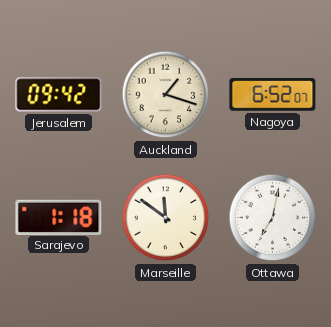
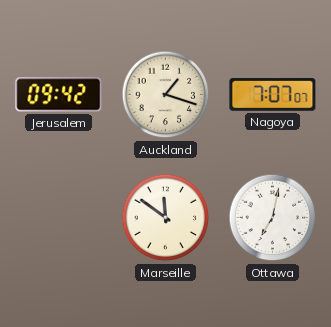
Nagoya: 6:52 -> 7:07
Sarajevo: 1:18 -> none
